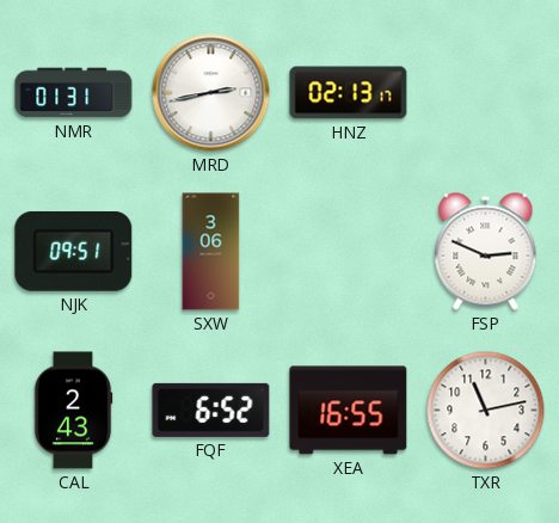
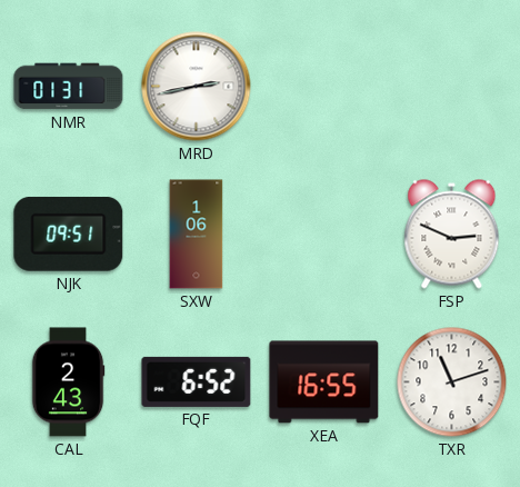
HNZ: 02:13 -> none
SXW: 3:06 -> 1:06
TXR: 11:13 -> 11:12
